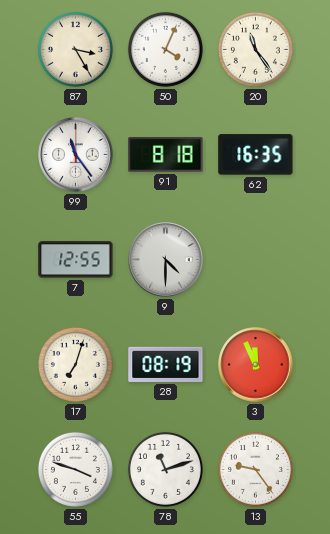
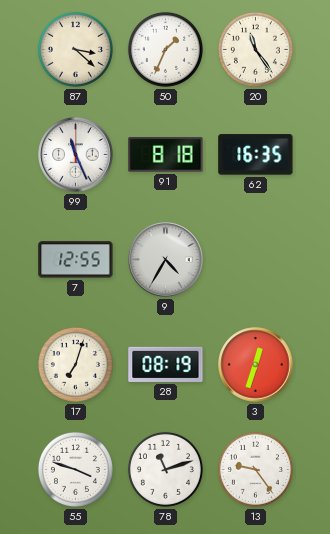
87: 3:25 -> 3:22
50: 4:04 -> 1:34
99: 11:24 -> 11:26
9: 4:30 -> 4:35
3: 11:56 -> 12:33
